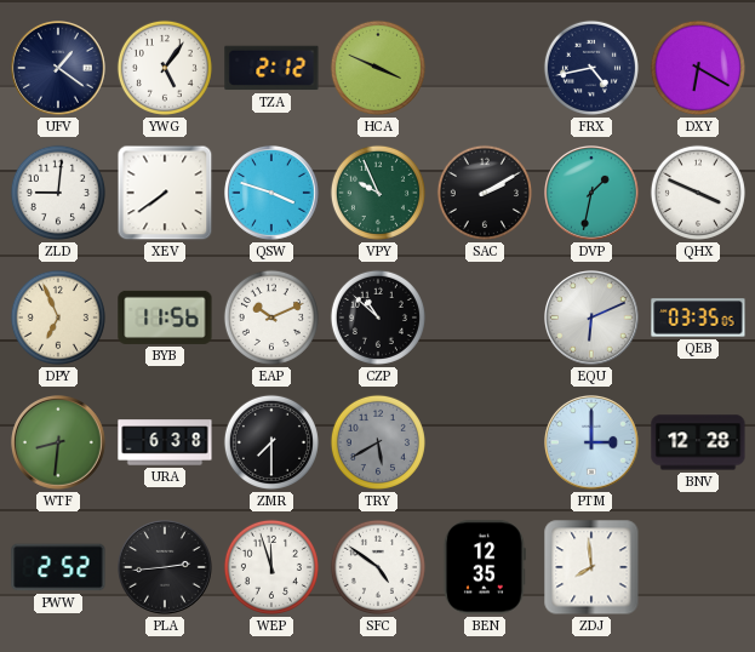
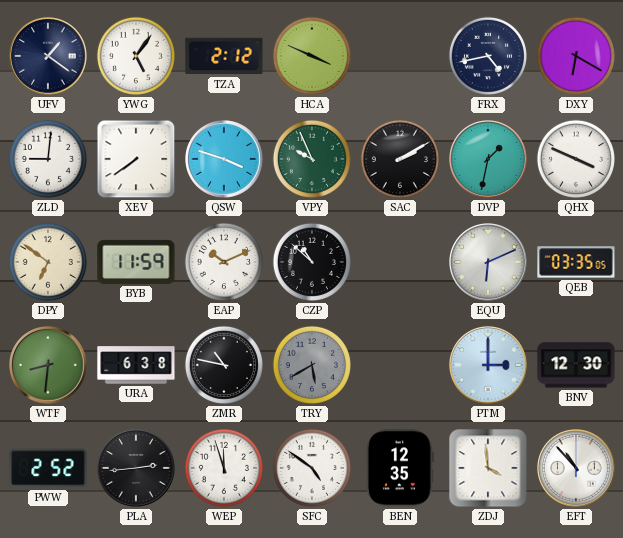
DPY: 6:56 -> 6:51
BYB: 11:56 -> 11:59
ZMR: 7:30 -> 10:47
BNV: 12:28 -> 12:30
ZDJ: 7:59 -> 3:59
EFT: none -> 10:53
